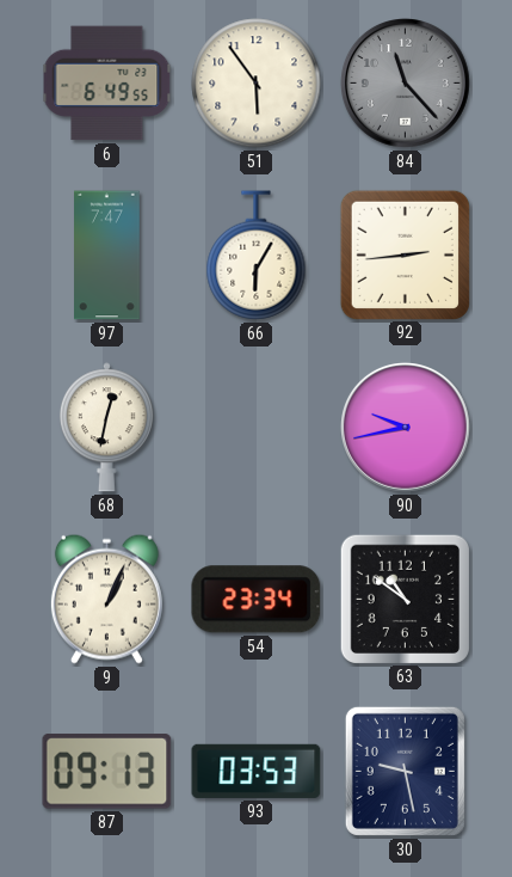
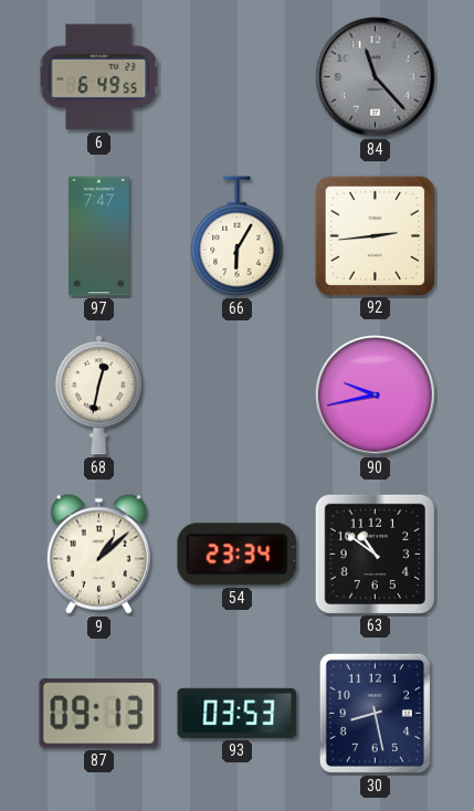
51: 5:54 -> none
9: 1:04 -> 1:08
30: 9:28 -> 8:28
